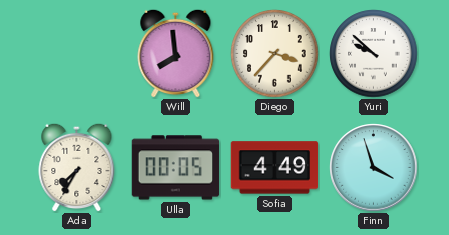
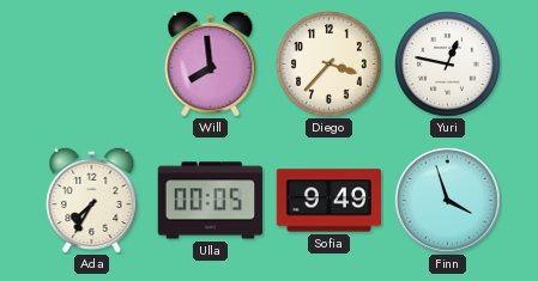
Yuri: 9:52 -> 12:47
Sofia: 4:49 -> 9:49
